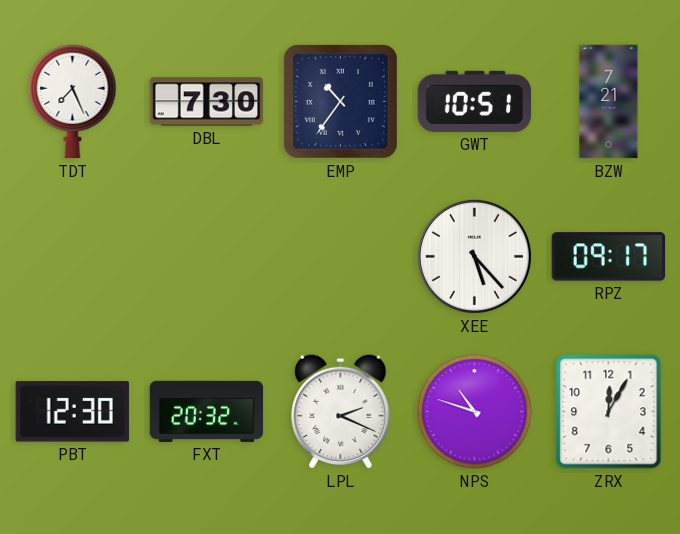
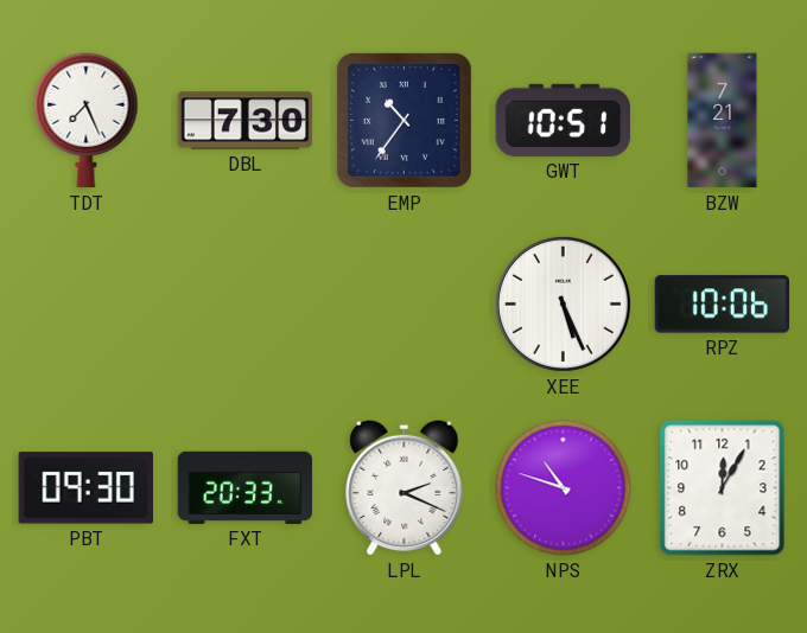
XEE: 5:23 -> 5:26
RPZ: 09:17 -> 10:06
PBT: 12:30 -> 09:30
FXT: 20:32 -> 20:33
